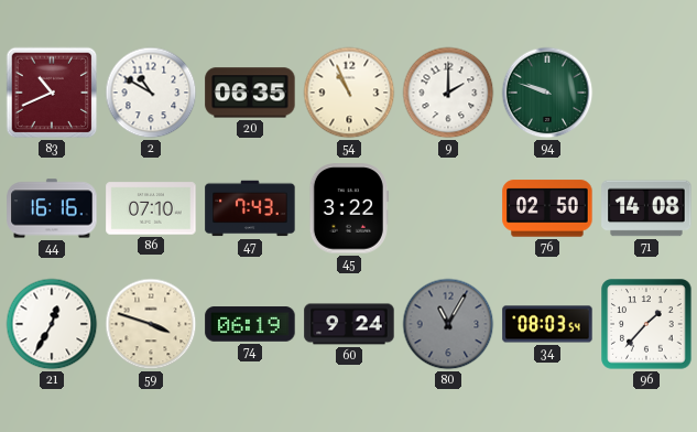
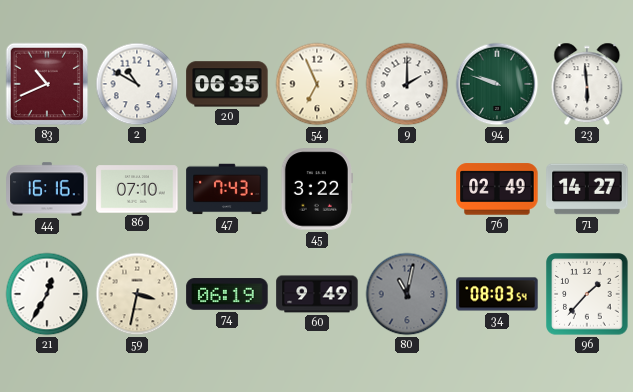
54: 10:56 -> 6:56
23: none -> 5:59
76: 02:50 -> 02:49
71: 14:08 -> 14:27
59: 3:48 -> 3:32
60: 9:24 -> 9:49
80: 11:05 -> 11:02
